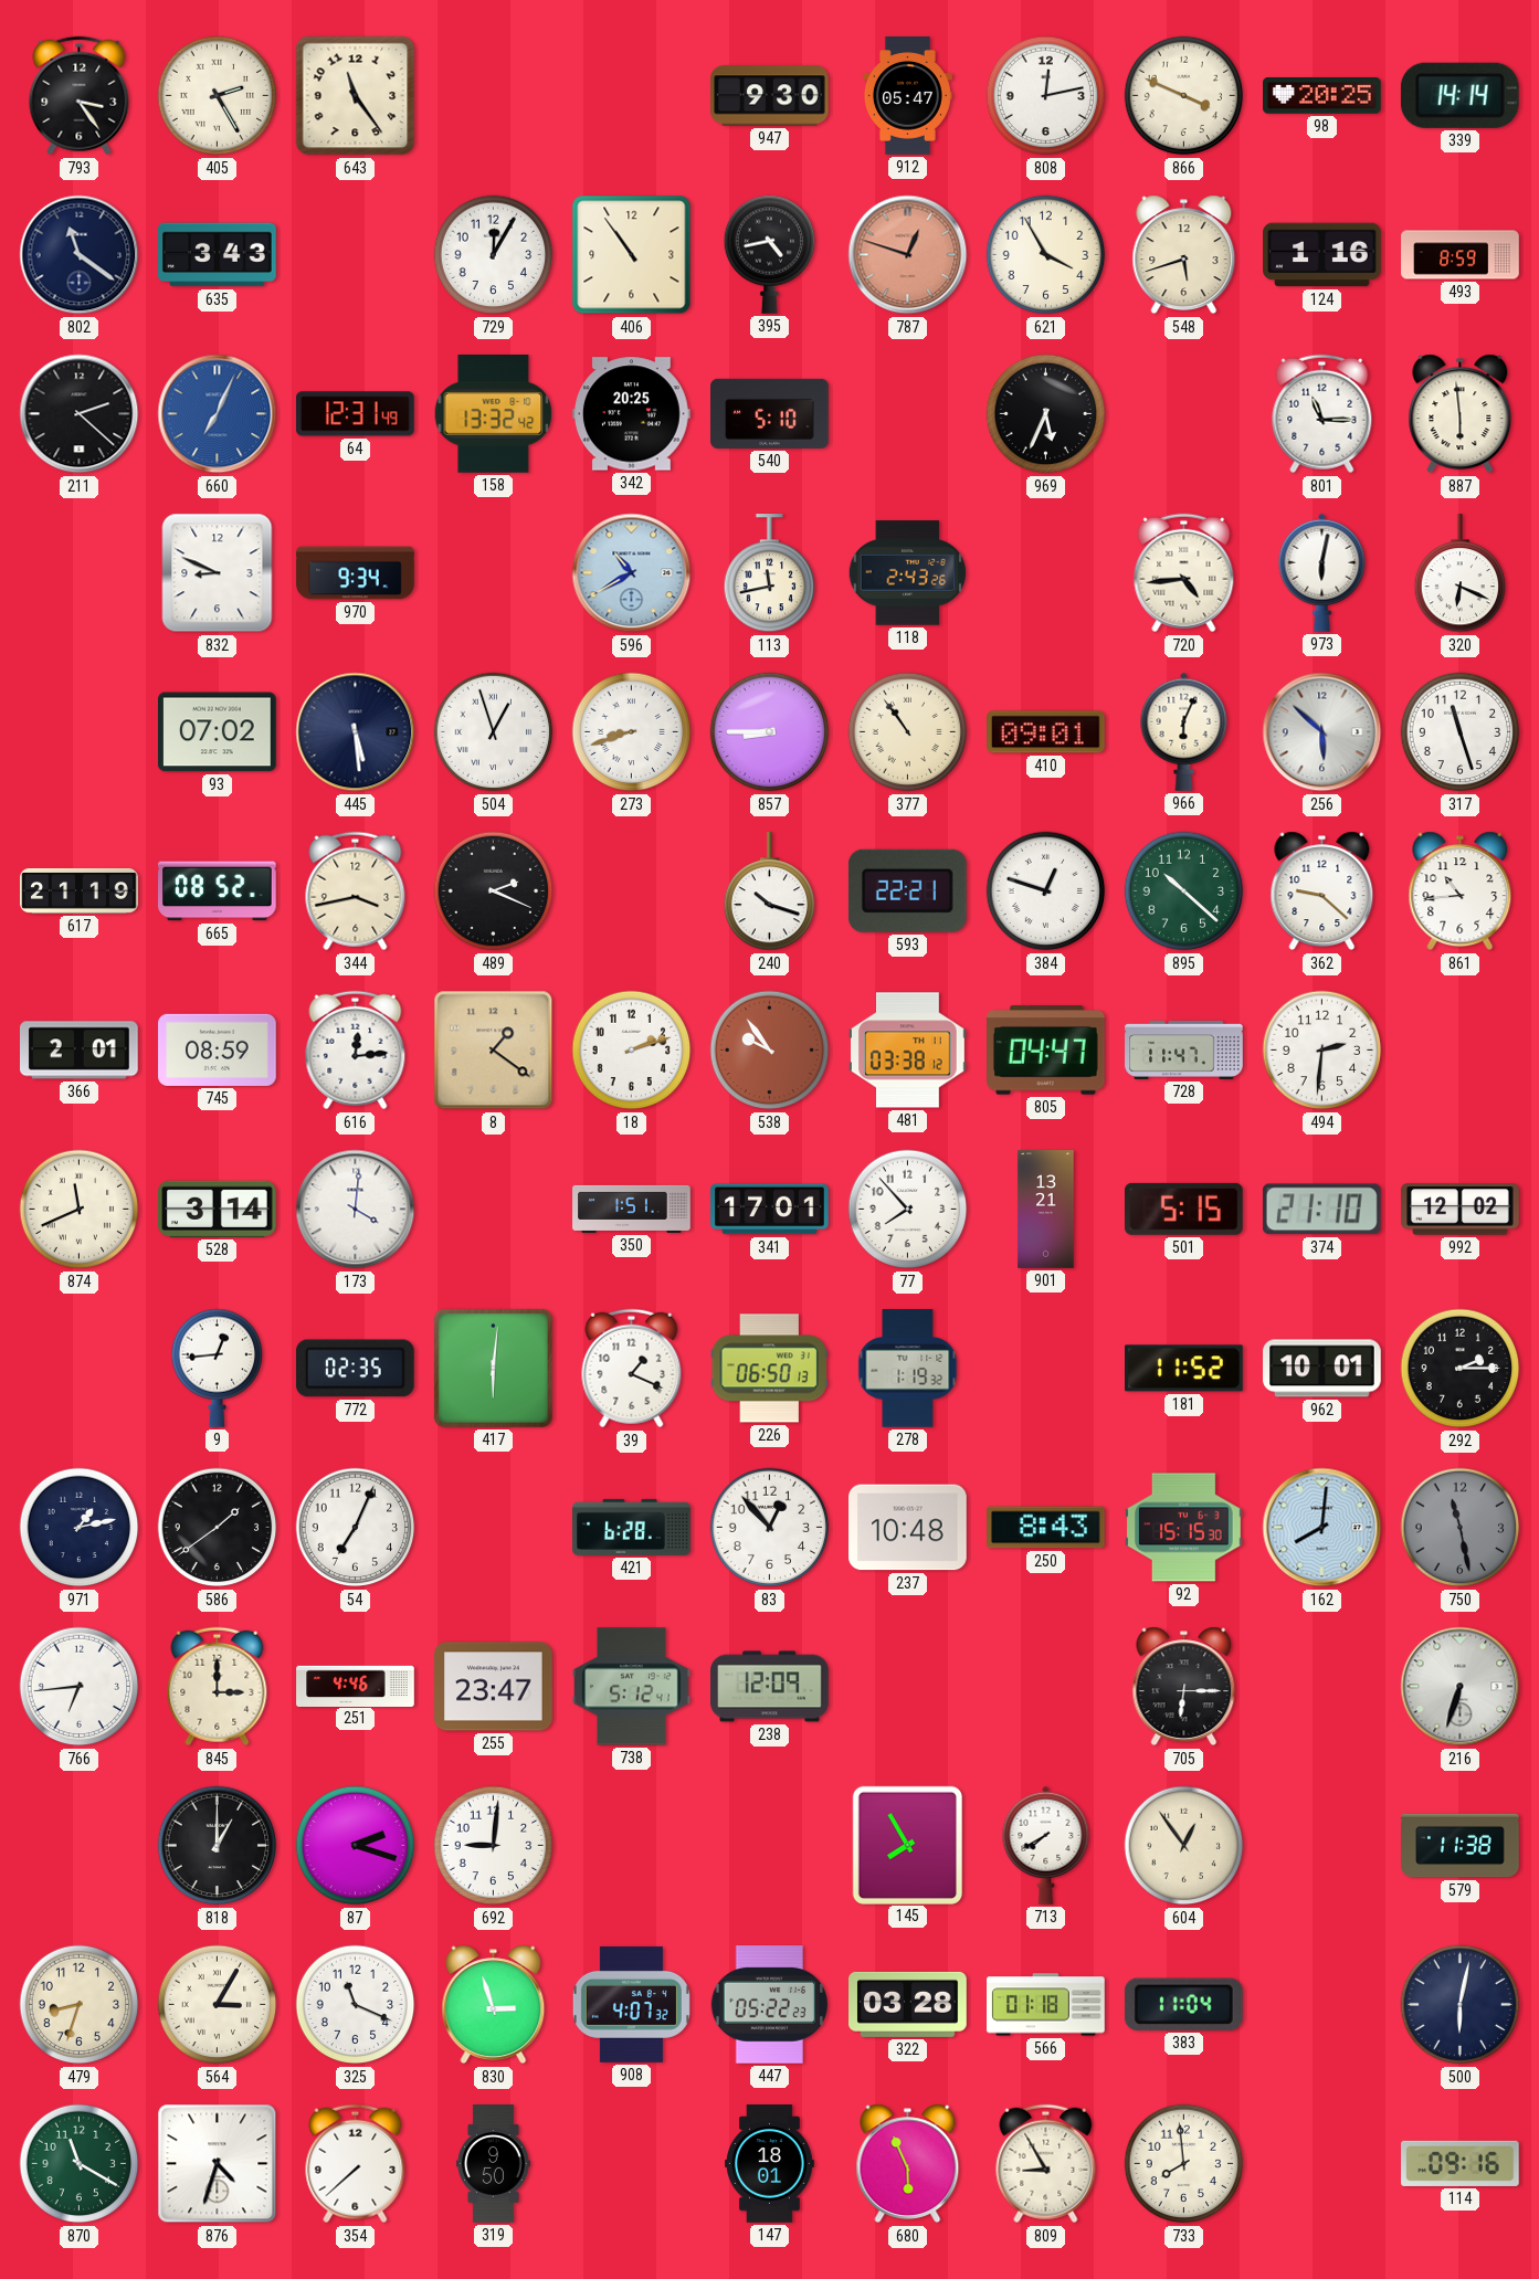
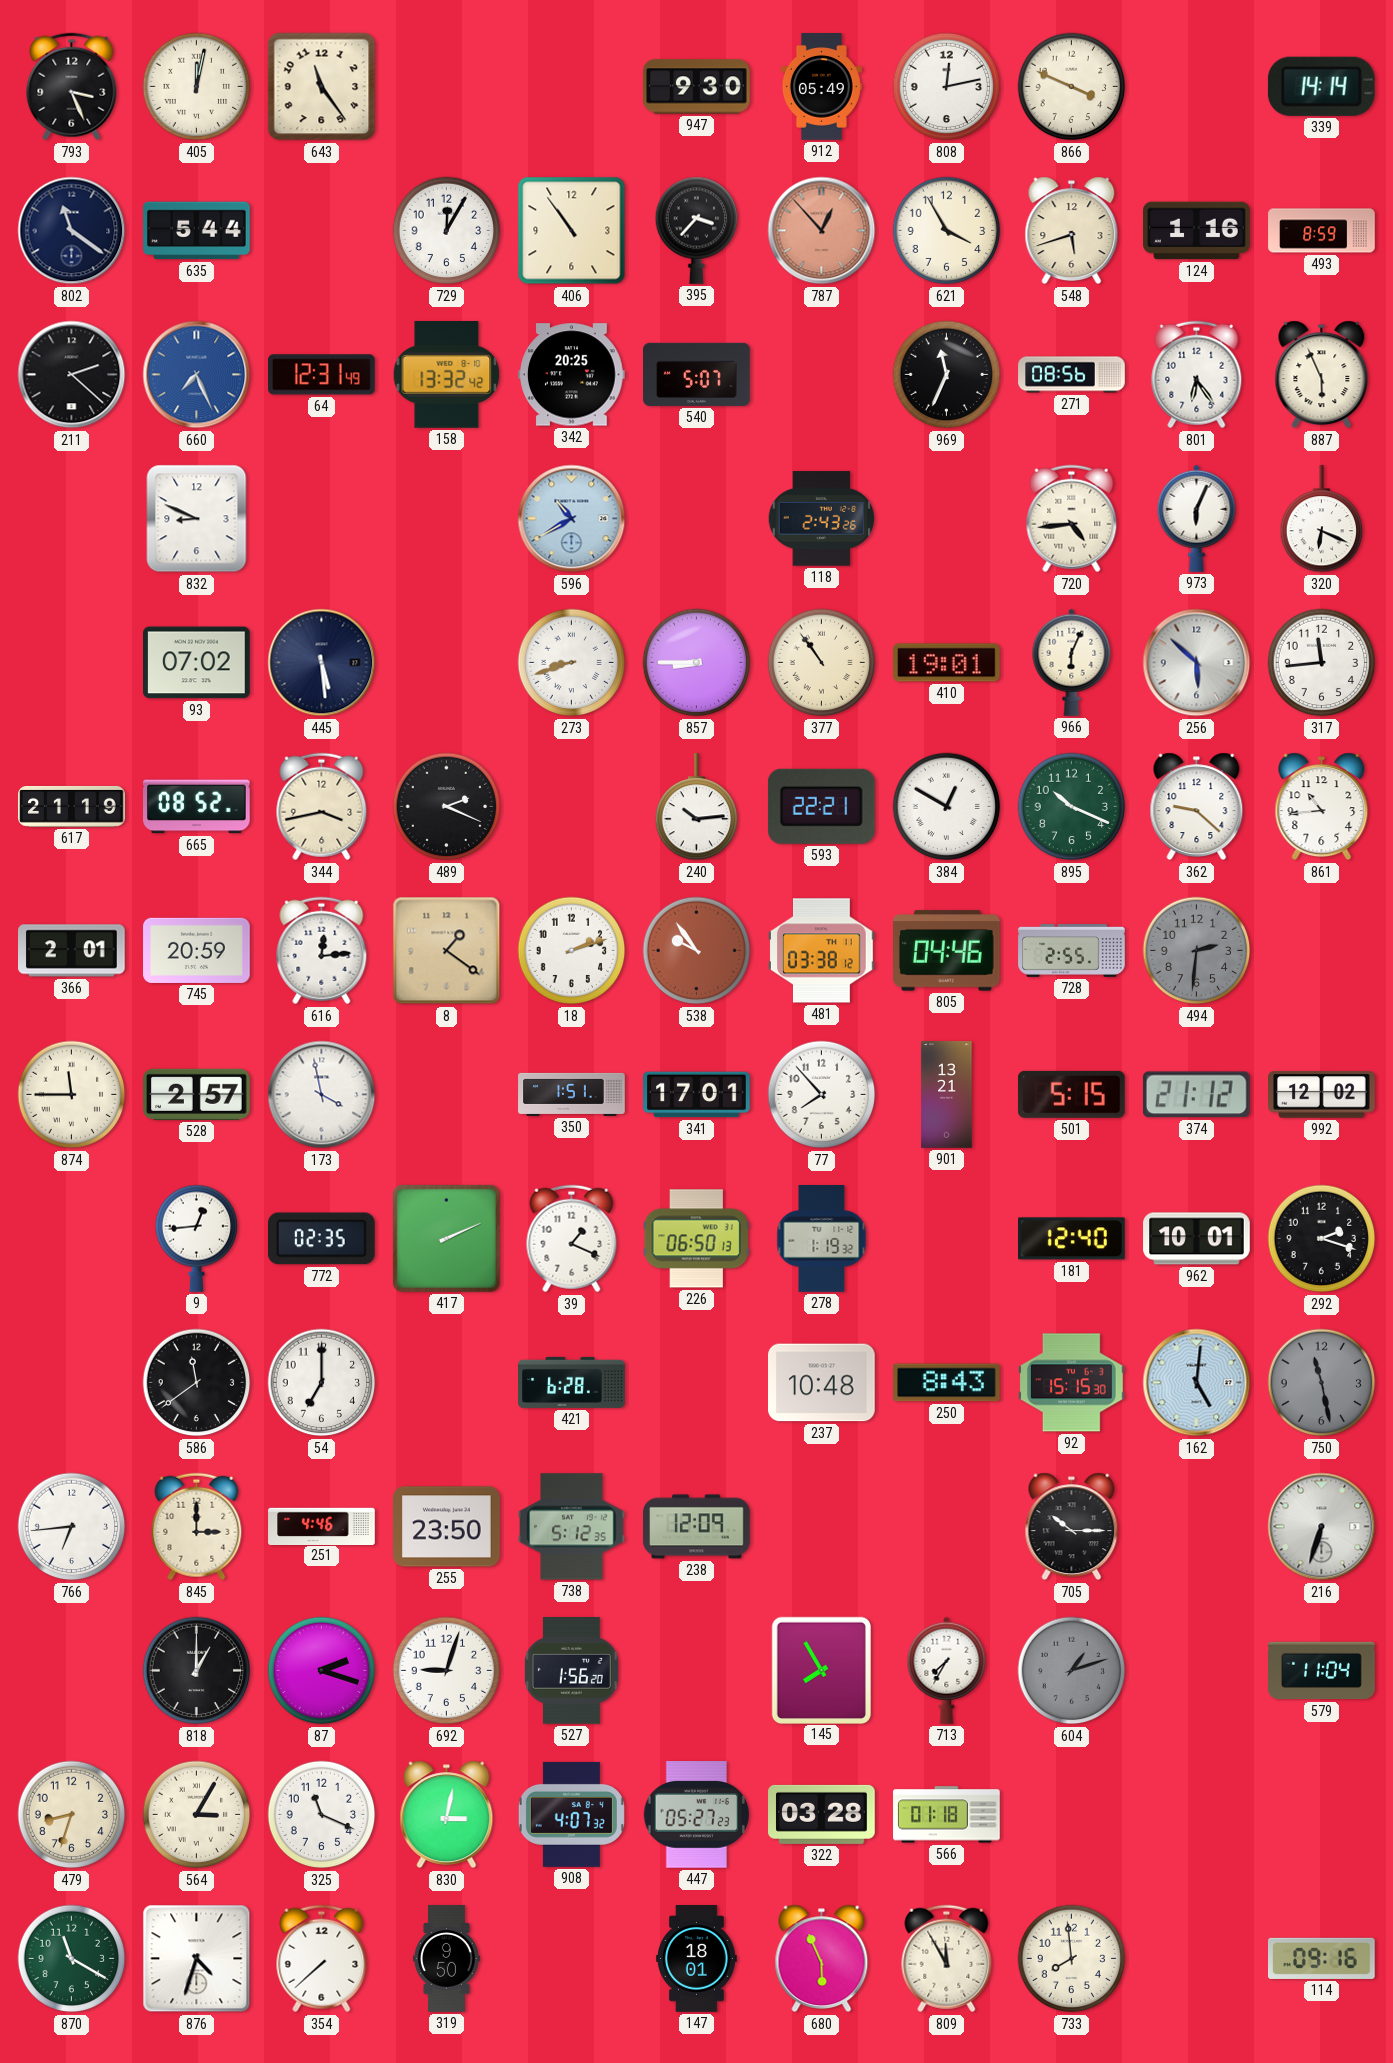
793: 3:24 -> 3:26
405: 2:25 -> 12:02
912: 05:47 -> 05:49
98: 20:25 -> none
635: 3:43 -> 5:44
395: 4:43 -> 3:37
787: 12:48 -> 12:53
660: 7:04 -> 7:26
540: 5:10 -> 5:07
969: 5:34 -> 11:34
271: none -> 08:56
801: 11:15 -> 6:24
887: 5:59 -> 5:56
970: 9:34 -> none
113: 11:43 -> none
973: 6:02 -> 6:04
504: 12:57 -> none
410: 09:01 -> 19:01
317: 11:27 -> 11:44
240: 10:18 -> 10:14
384: 12:48 -> 12:50
895: 10:22 -> 10:19
745: 08:59 -> 20:59
805: 04:47 -> 04:46
728: 11:47 -> 2:55
494 dial: white -> grey
874: 11:41 -> 11:45
528: 3:14 -> 2:57
173: 4:01 -> 3:58
374: 21:10 -> 21:12
417: 6:01 -> 2:11
181: 11:52 -> 12:40
292: 2:15 -> 2:18
971: 1:13 -> none
586: 1:39 -> 11:39
54: 7:04 -> 7:00
83: 12:53 -> none
162: 8:01 -> 5:01
255: 23:47 -> 23:50
738: 5:12:41 -> 5:12:35
705: 6:15 -> 10:15
692: 9:01 -> 9:03
527: none -> 1:56
713: 7:40 -> 7:35
604: 12:54 -> 1:12
604 dial: cream -> grey
579: 11:38 -> 11:04
830: 2:57 -> 3:02
447: 05:22 -> 05:27
383: 11:04 -> none
500: 6:02 -> none
809: 8:55 -> 11:55
